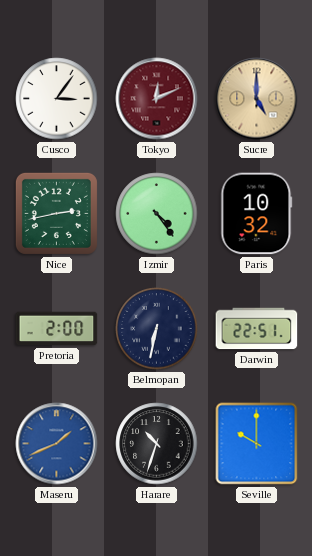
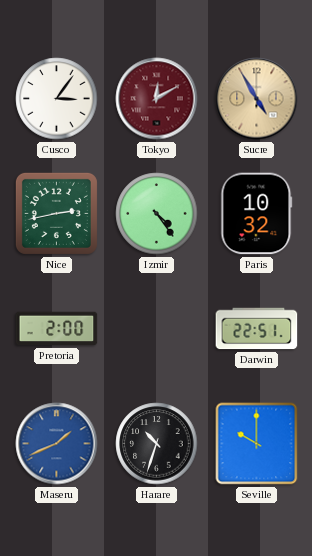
Tokyo: 12:11 -> 12:10
Sucre: 5:00 -> 4:55
Belmopan: 6:32 -> none
